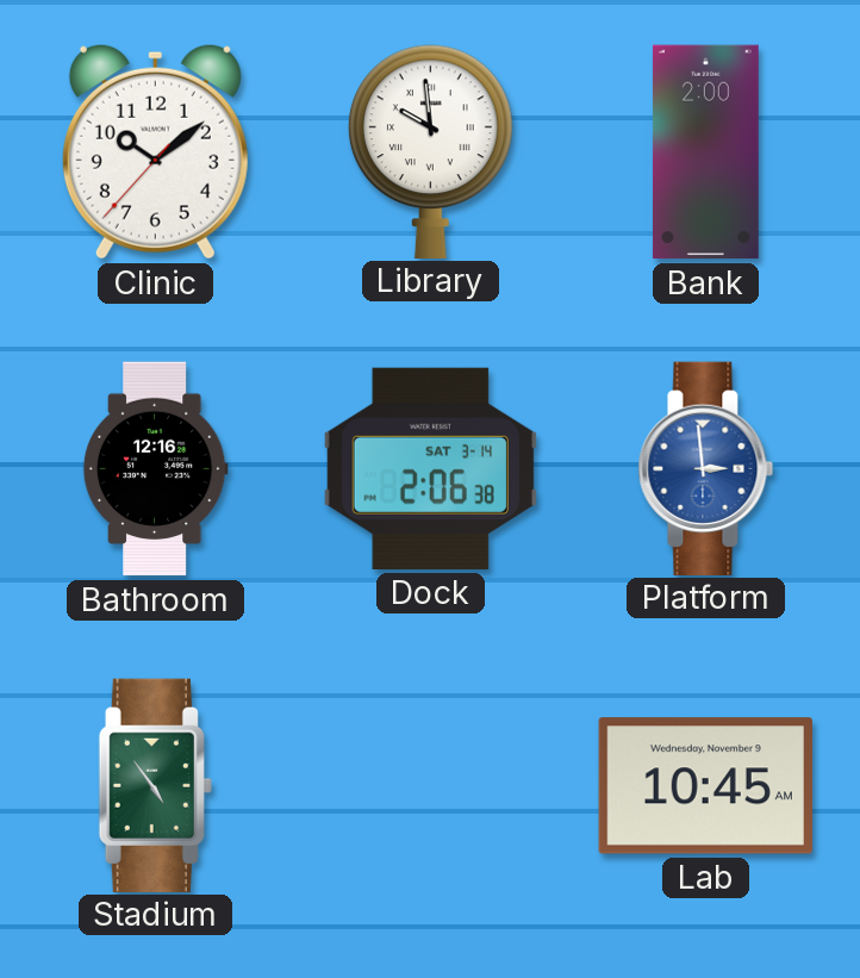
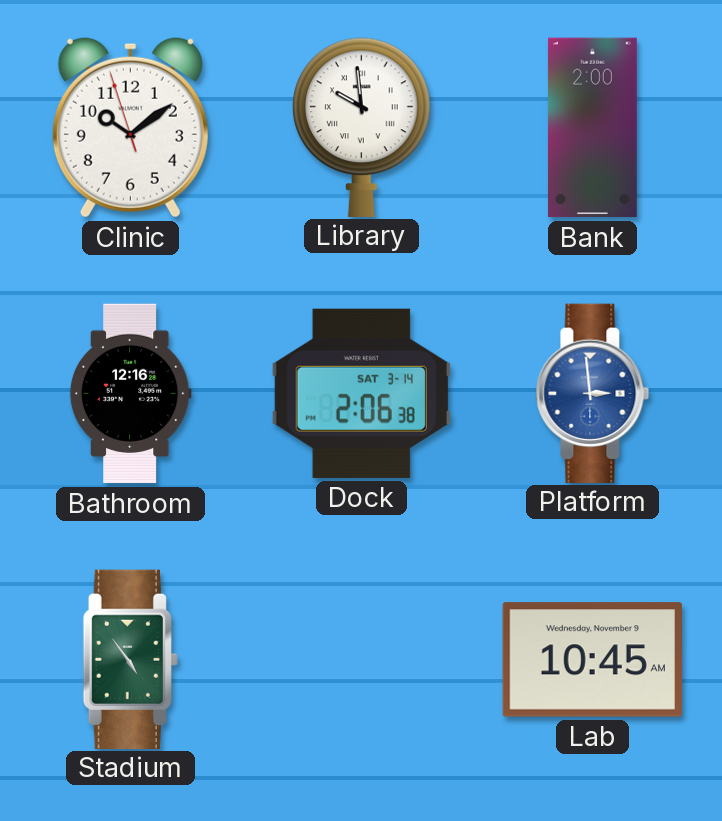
Clinic: 10:08:37 -> 10:08:57
